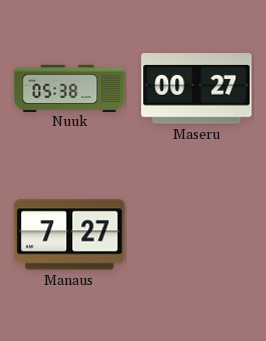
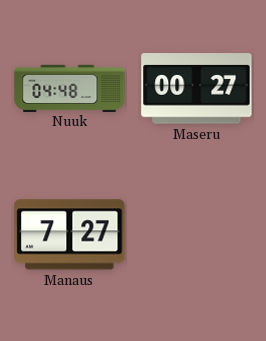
Nuuk: 05:38 -> 04:48
